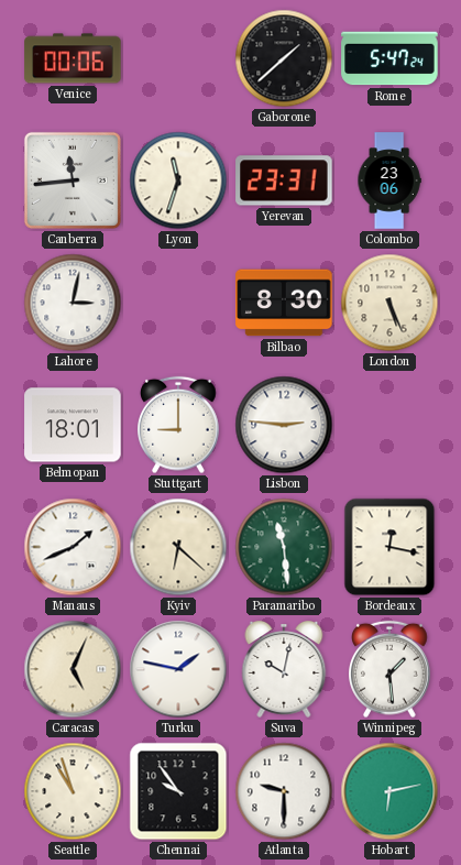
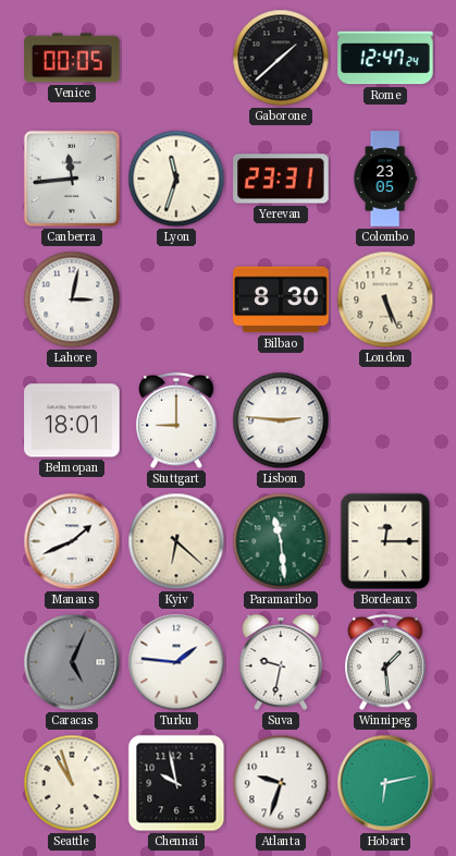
Venice: 00:06 -> 00:05
Rome: 5:47 -> 12:47
Colombo: 23:06 -> 23:05
Bordeaux: 12:17 -> 12:15
Caracas dial: cream -> grey
Turku: 1:47 -> 1:46
Suva: 10:02 -> 9:32
Chennai: 9:54 -> 9:58
Atlanta: 9:30 -> 9:33
